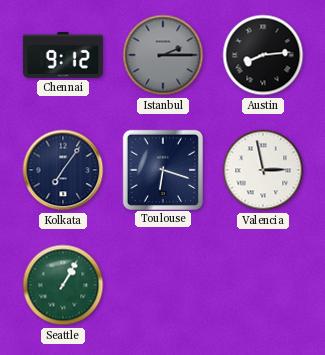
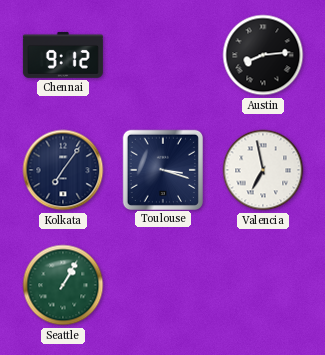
Istanbul: 2:15 -> none
Toulouse: 6:18 -> 3:18
Valencia: 2:58 -> 6:58
